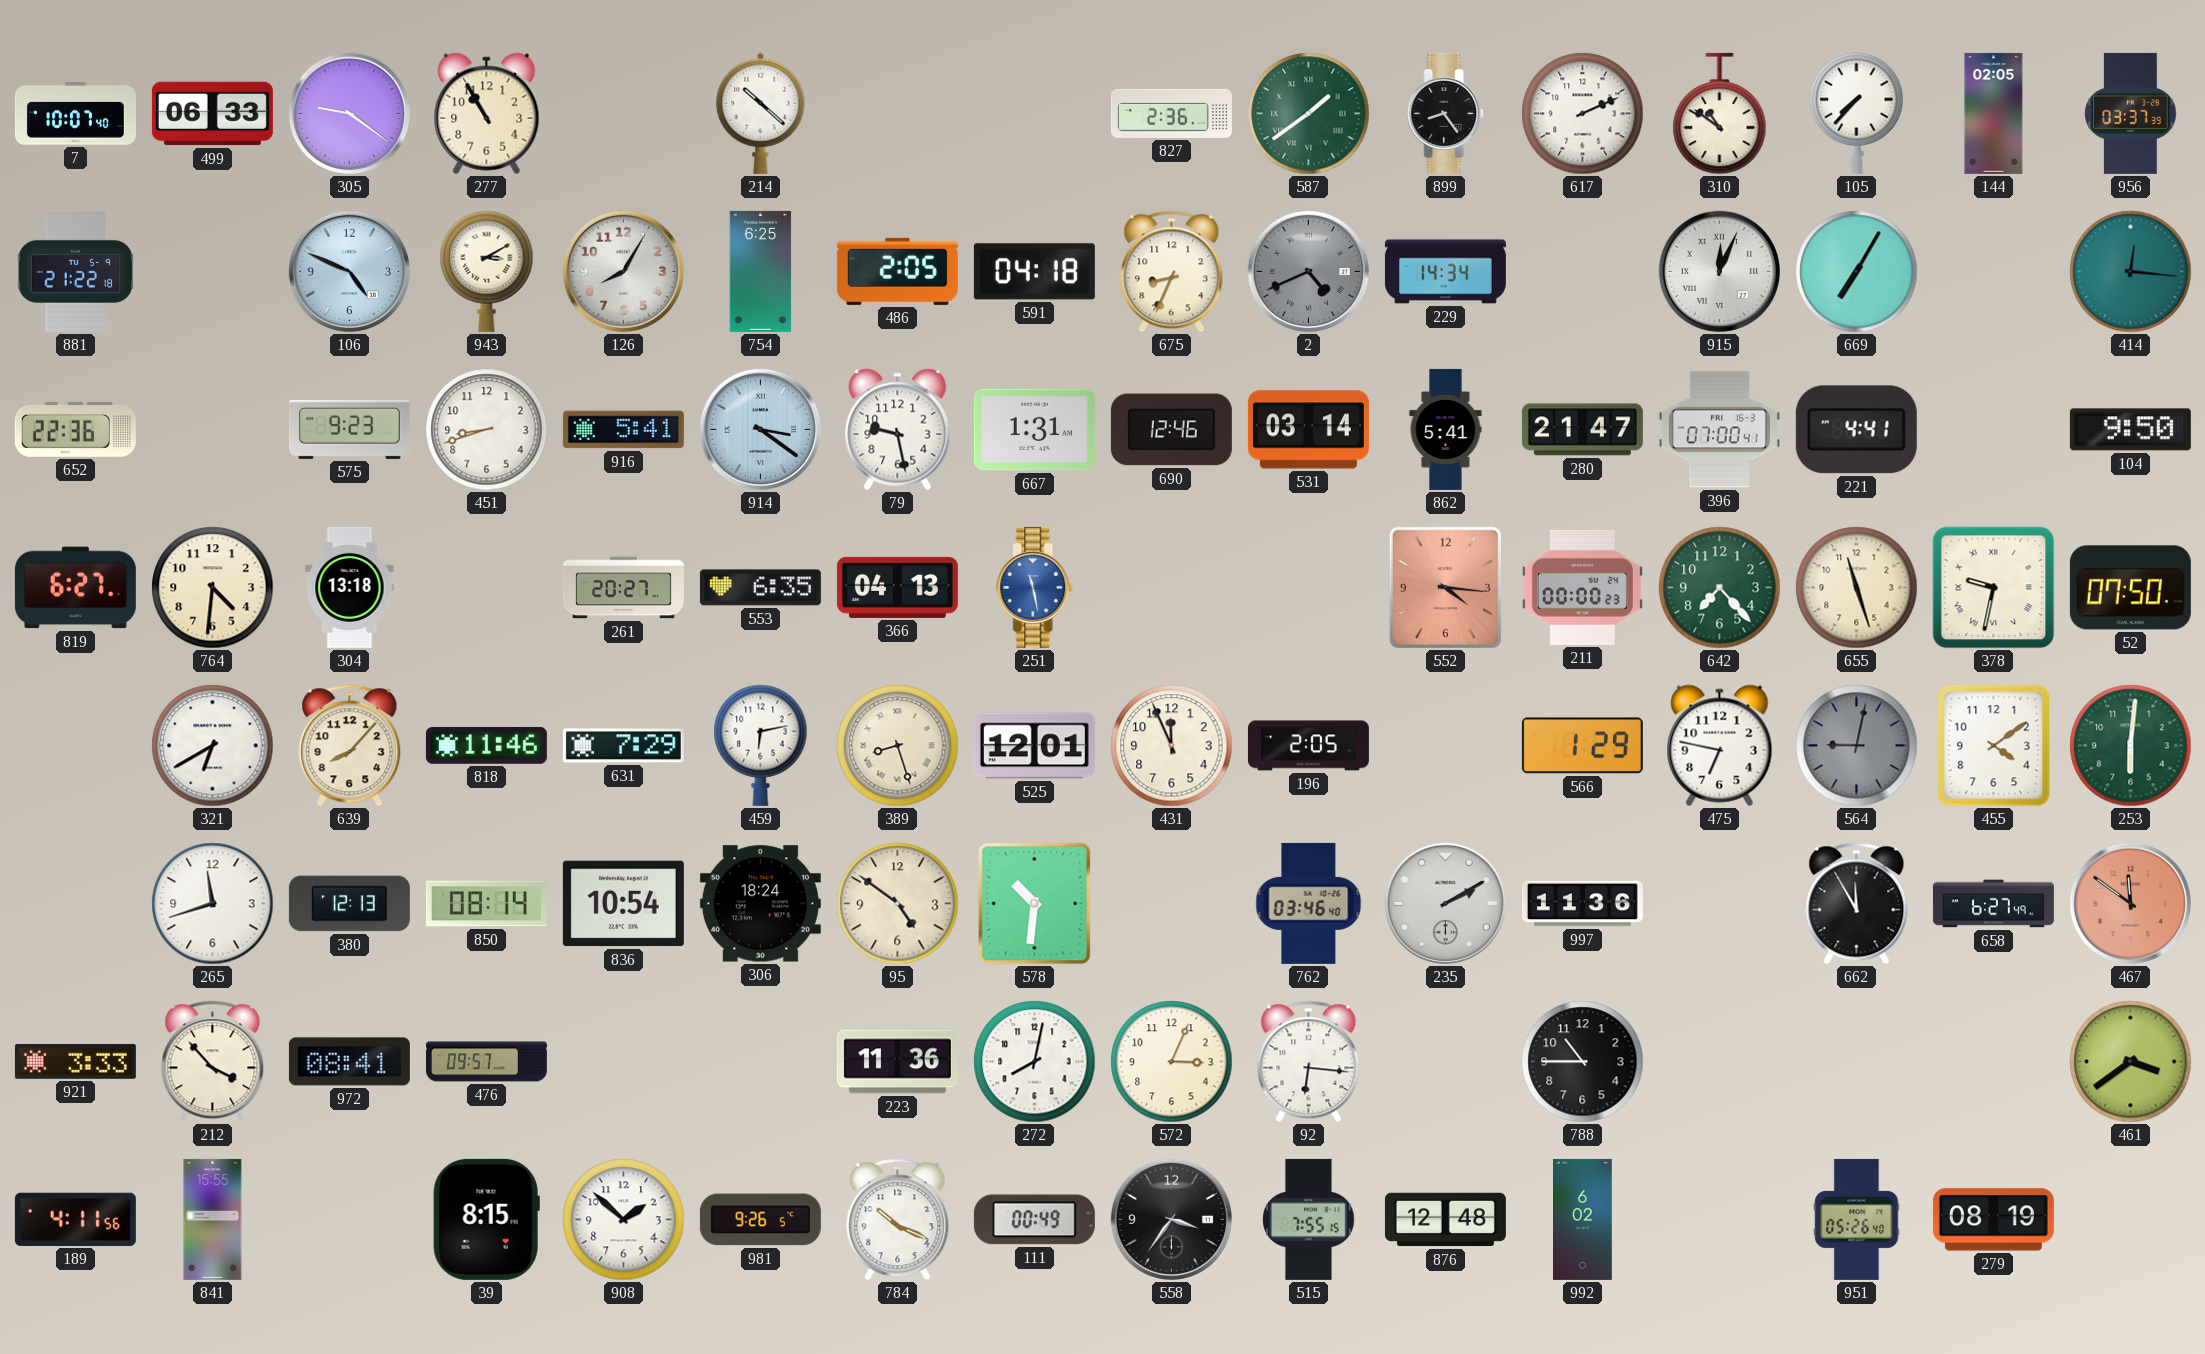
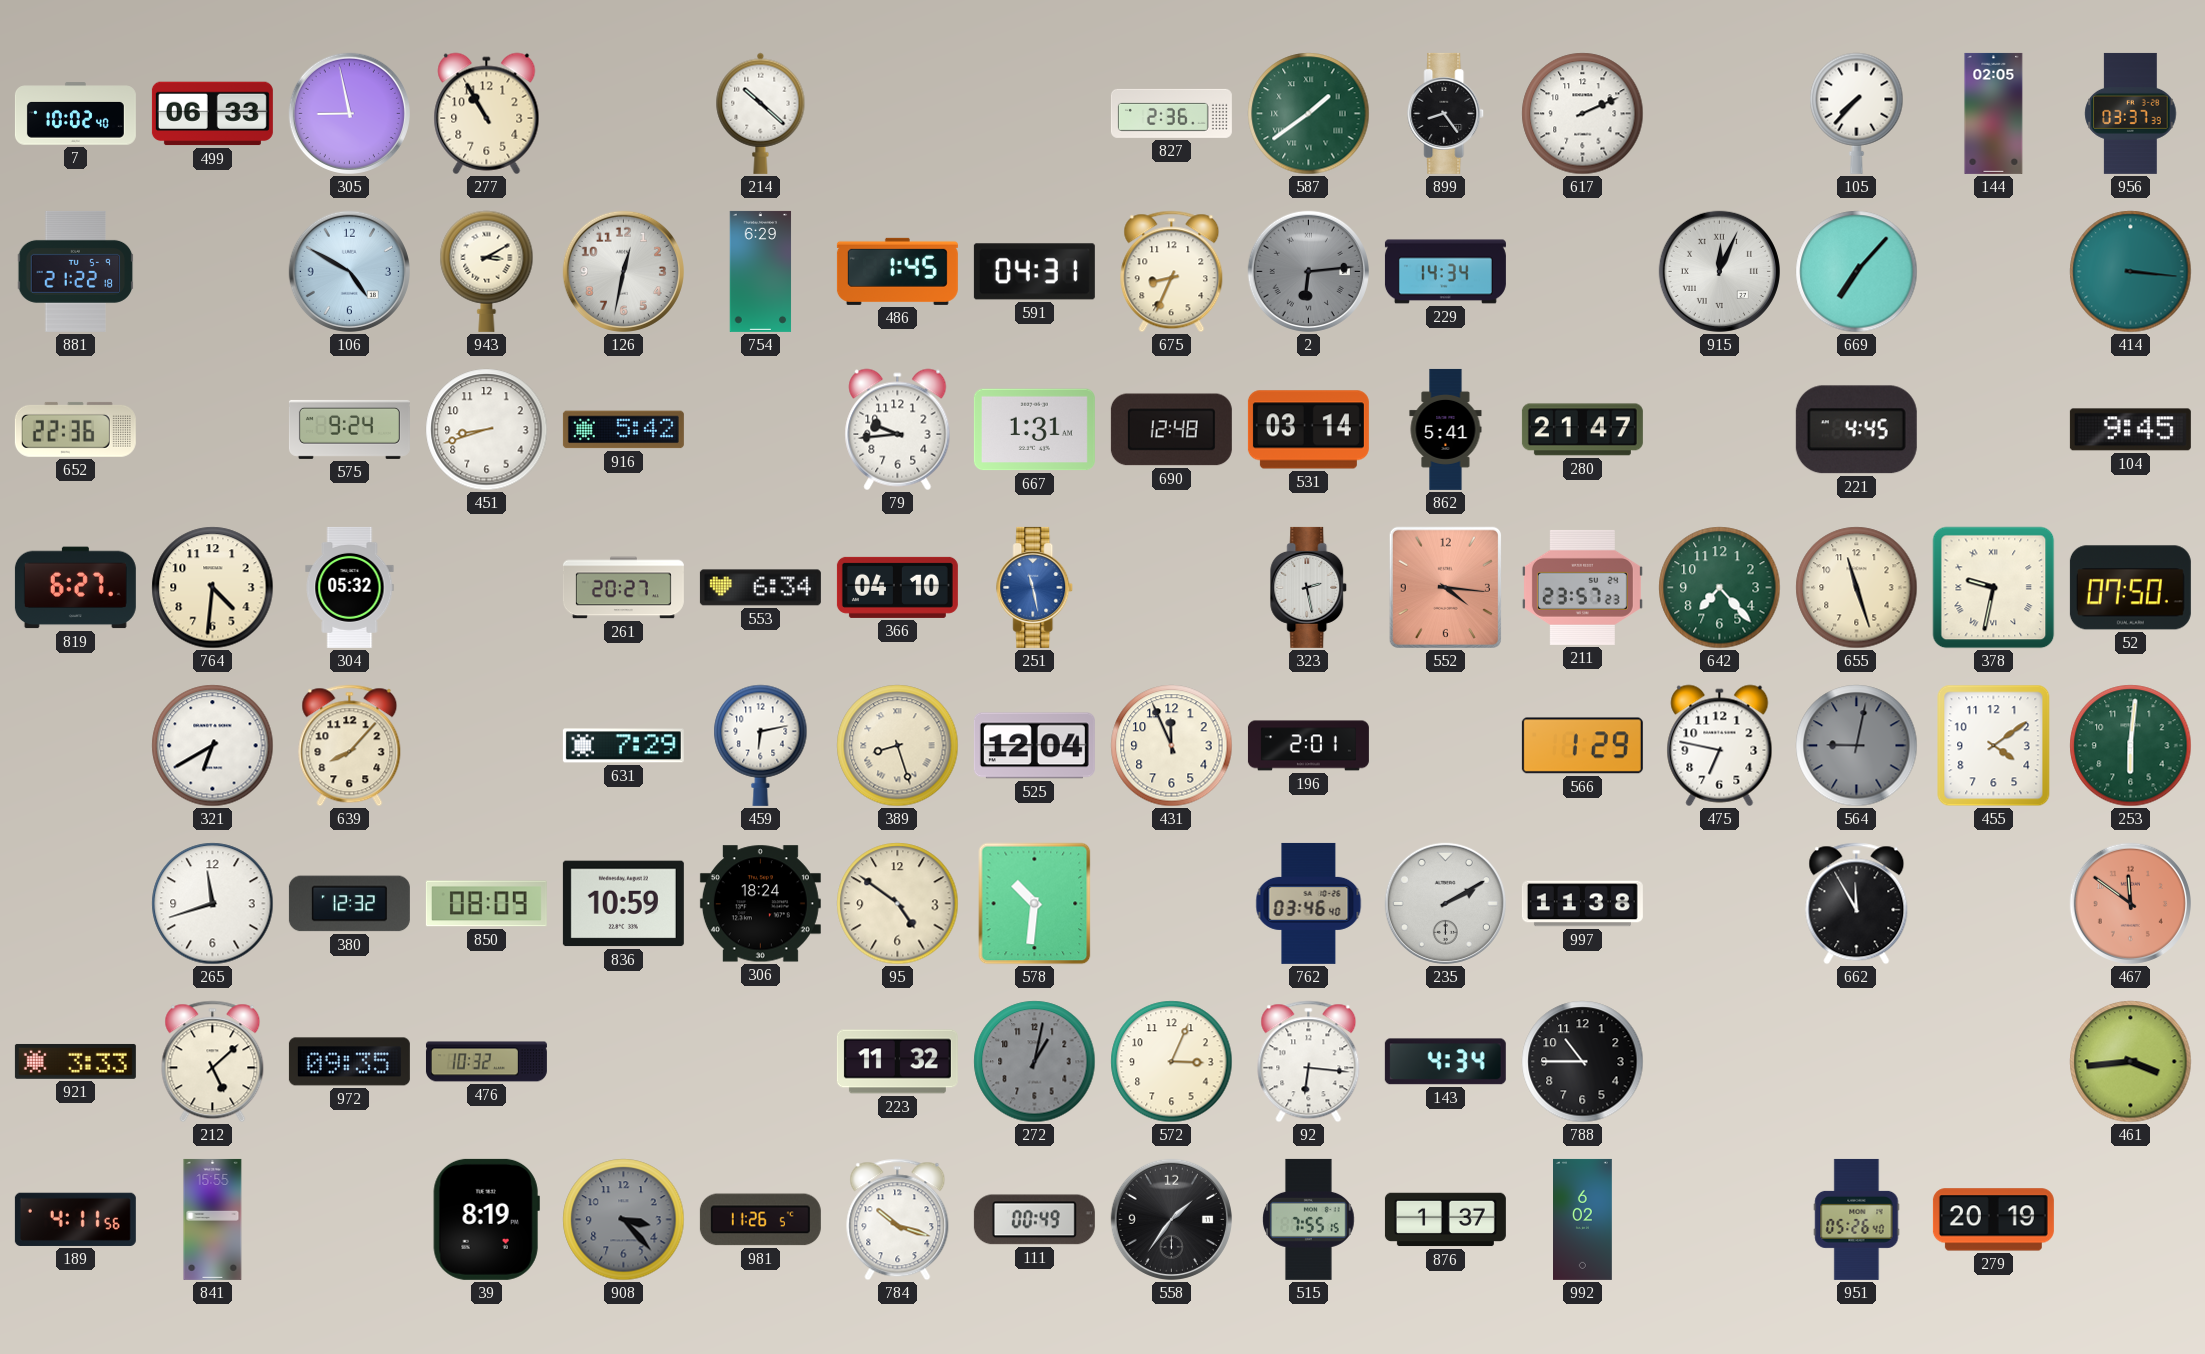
7: 10:07 -> 10:02
305: 9:21 -> 8:58
310: 10:51 -> none
106: 4:49 -> 4:50
126: 8:05 -> 12:32
754: 6:25 -> 6:29
486: 2:05 -> 1:45
591: 04:18 -> 04:31
2: 4:41 -> 6:14
669: 7:05 -> 7:07
414: 12:16 -> 3:16
575: 9:23 -> 9:24
916: 5:41 -> 5:42
914: 3:21 -> none
79: 9:28 -> 9:44
690: 12:46 -> 12:48
396: 07:00 -> none
221: 4:41 -> 4:45
104: 9:50 -> 9:45
304: 13:18 -> 05:32
553: 6:35 -> 6:34
366: 04:13 -> 04:10
323: none -> 2:28
211: 00:00 -> 23:57
818: 11:46 -> none
525: 12:01 -> 12:04
196: 2:05 -> 2:01
380: 12:13 -> 12:32
850: 08:14 -> 08:09
836: 10:54 -> 10:59
997: 11:36 -> 11:38
658: 6:27 -> none
212: 3:53 -> 5:08
972: 08:41 -> 09:35
476: 09:57 -> 10:32
223: 11:36 -> 11:32
272: 8:02 -> 1:02
272 dial: white -> grey
143: none -> 4:34
461: 3:39 -> 3:44
39: 8:15 -> 8:19
908: 1:52 -> 3:23
908 dial: white -> grey
981: 9:26 -> 11:26
784: 10:19 -> 10:18
558: 3:36 -> 1:36
876: 12:48 -> 1:37
279: 08:19 -> 20:19
